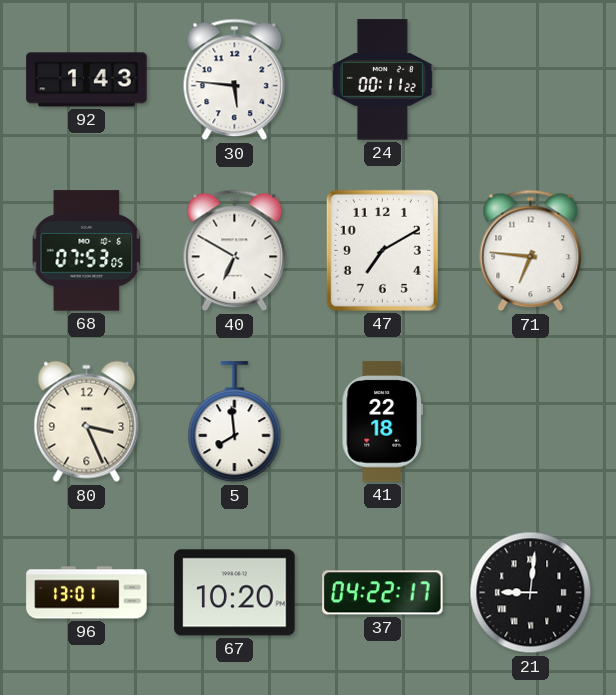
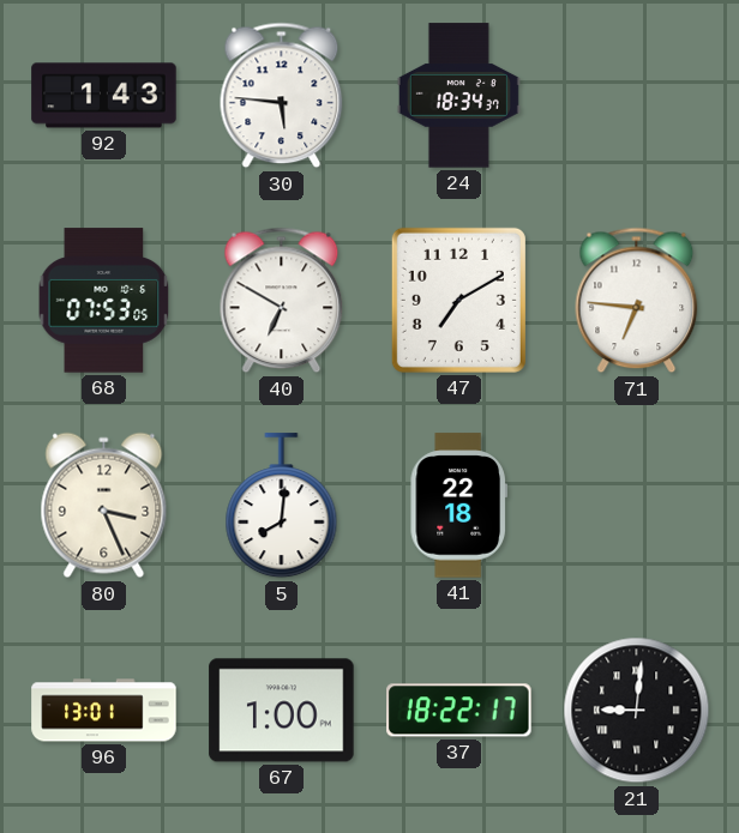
24: 00:11 -> 18:34
5: 7:59 -> 8:01
67: 10:20 -> 1:00
37: 04:22 -> 18:22
